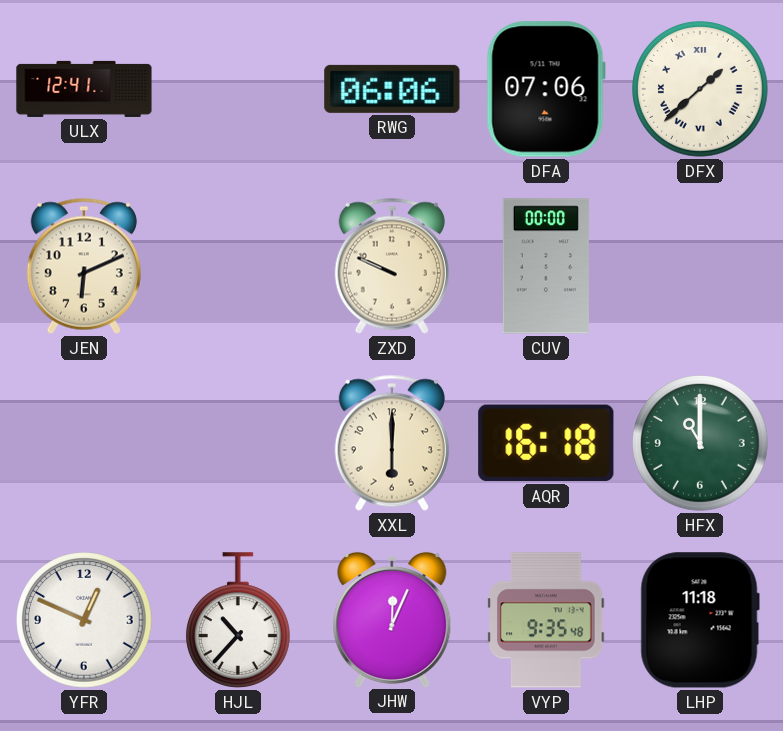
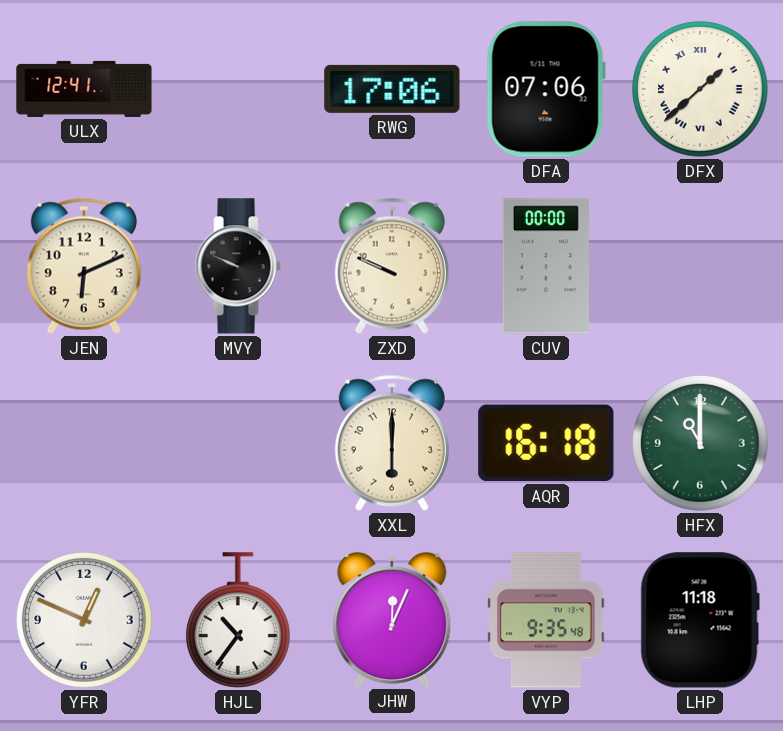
RWG: 06:06 -> 17:06
MVY: none -> 9:49
HJL: 10:37 -> 10:36
